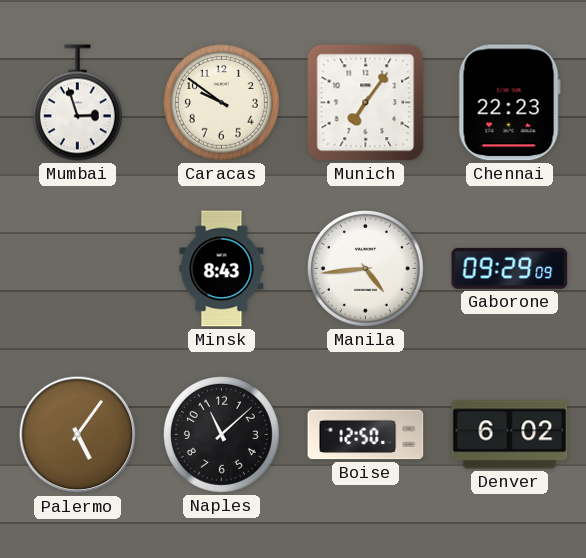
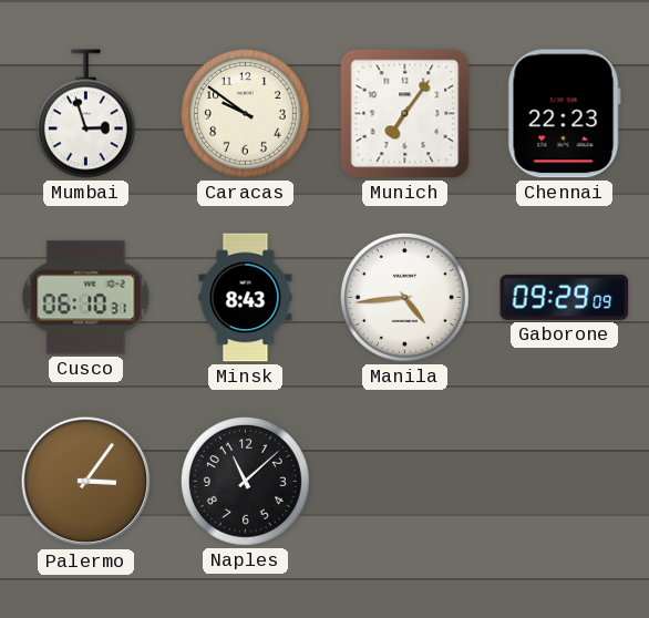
Cusco: none -> 06:10
Palermo: 5:06 -> 3:06
Boise: 12:50 -> none
Denver: 6:02 -> none
